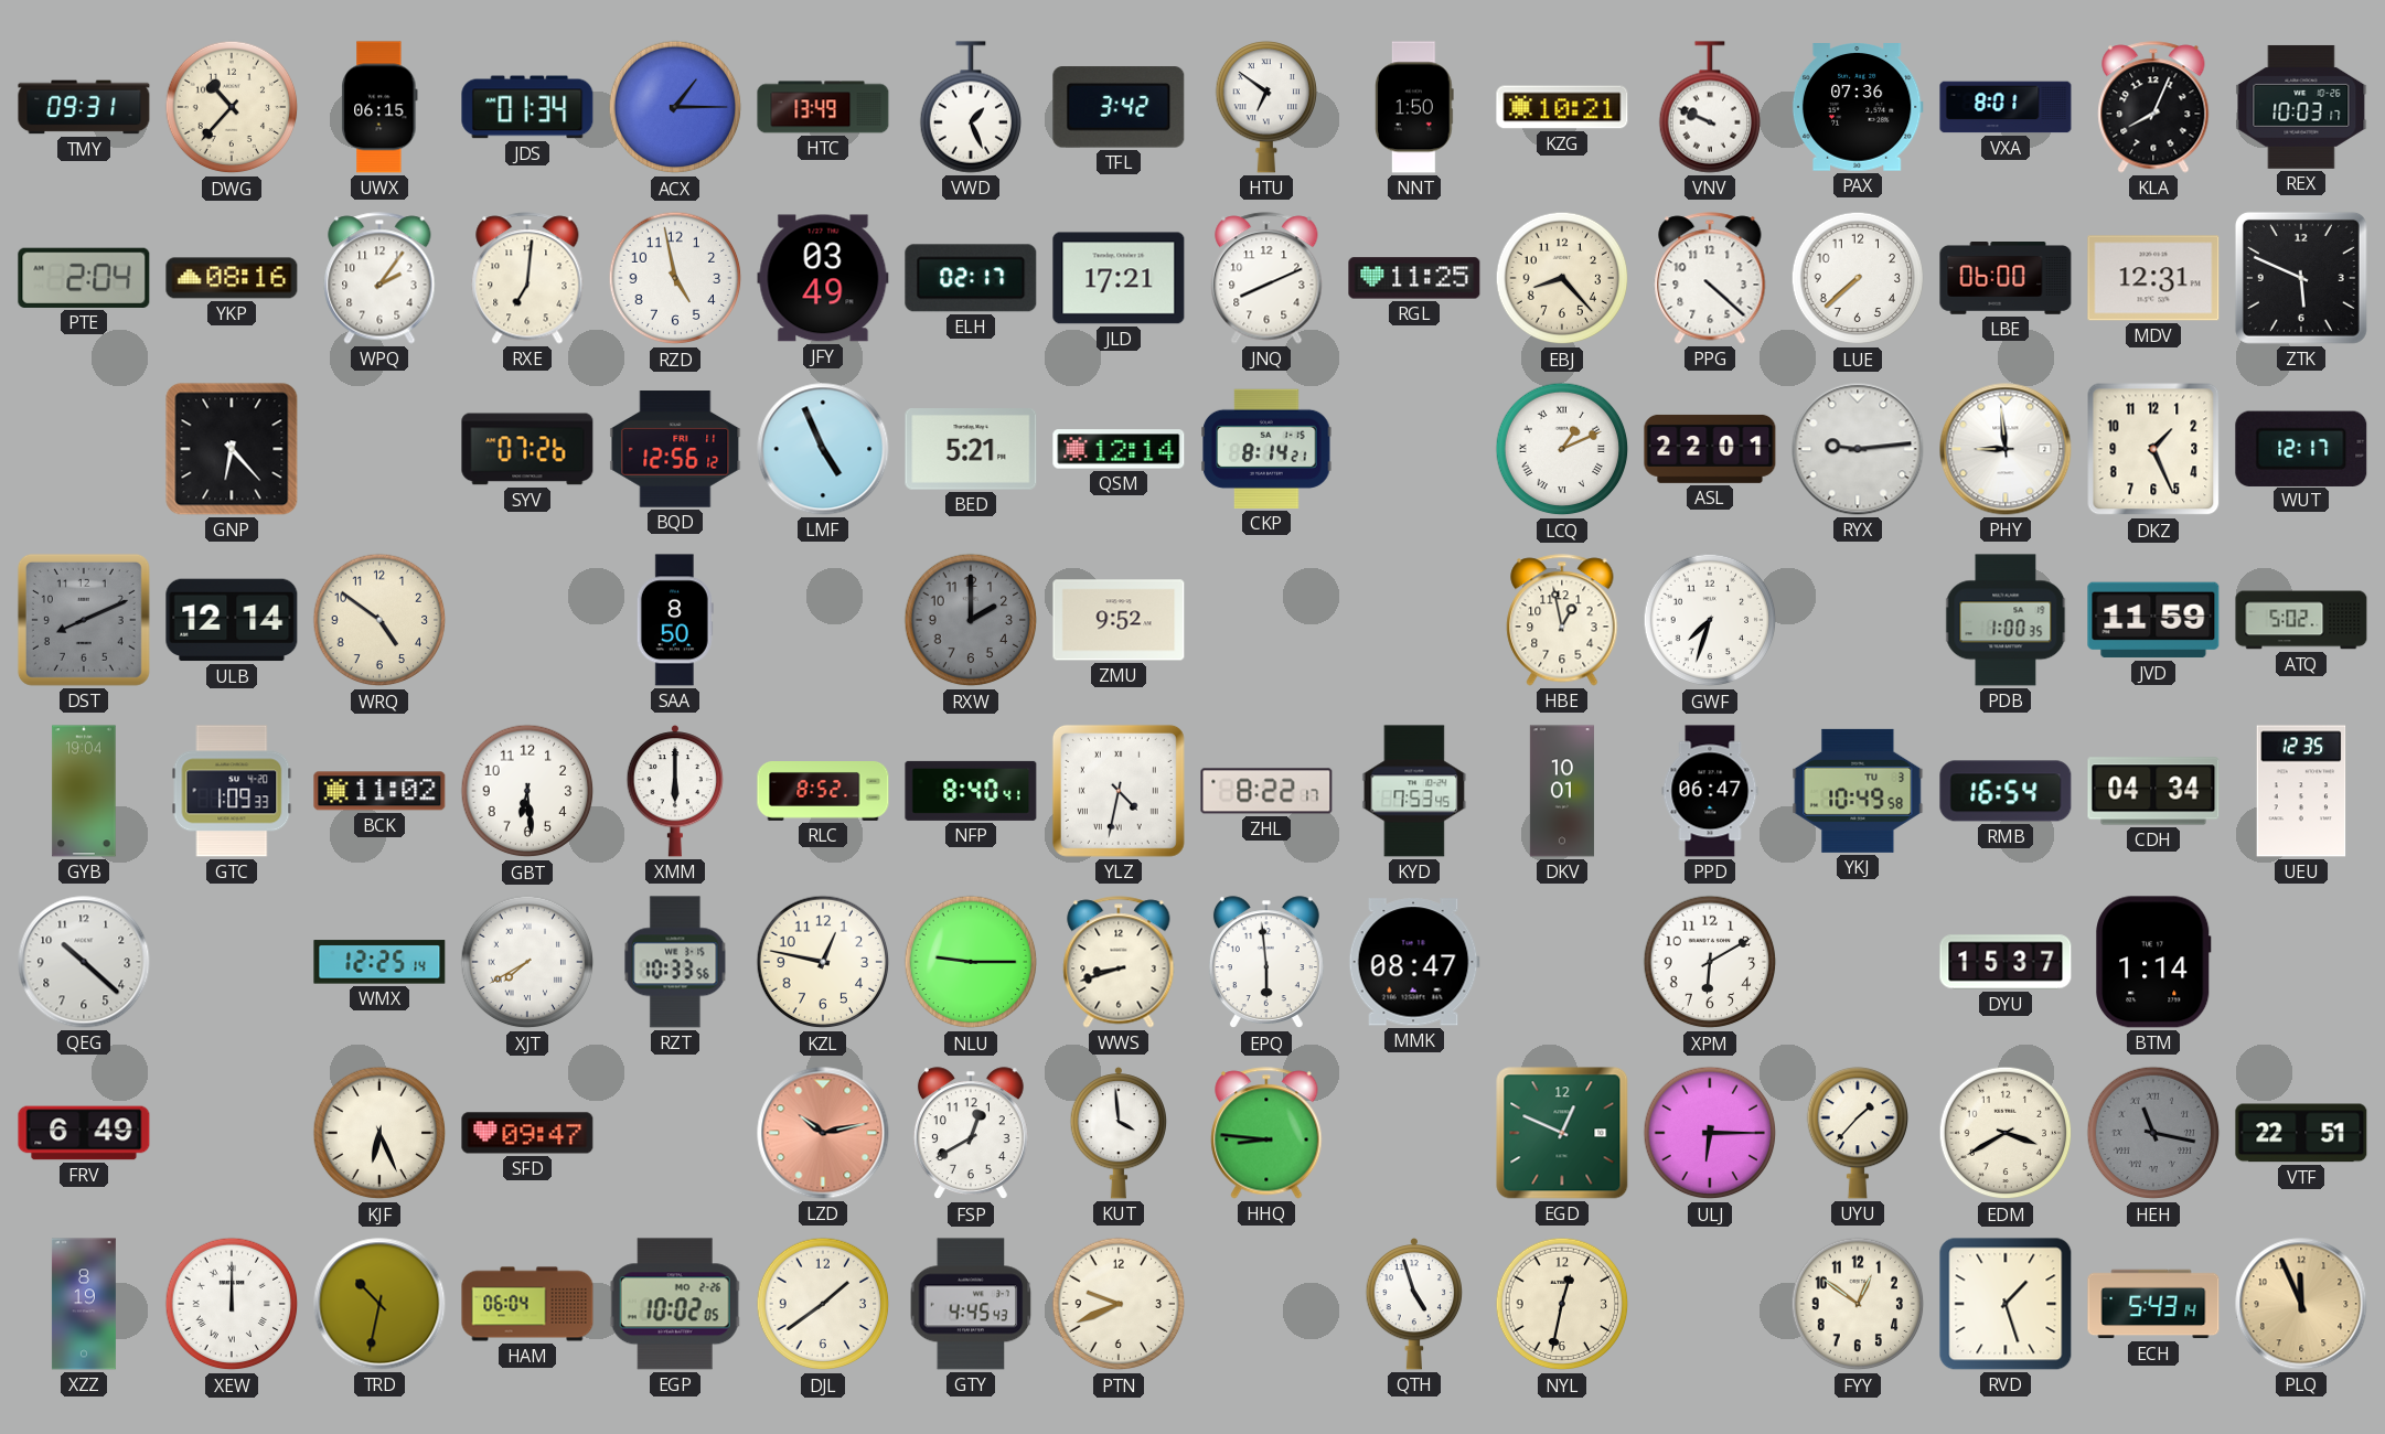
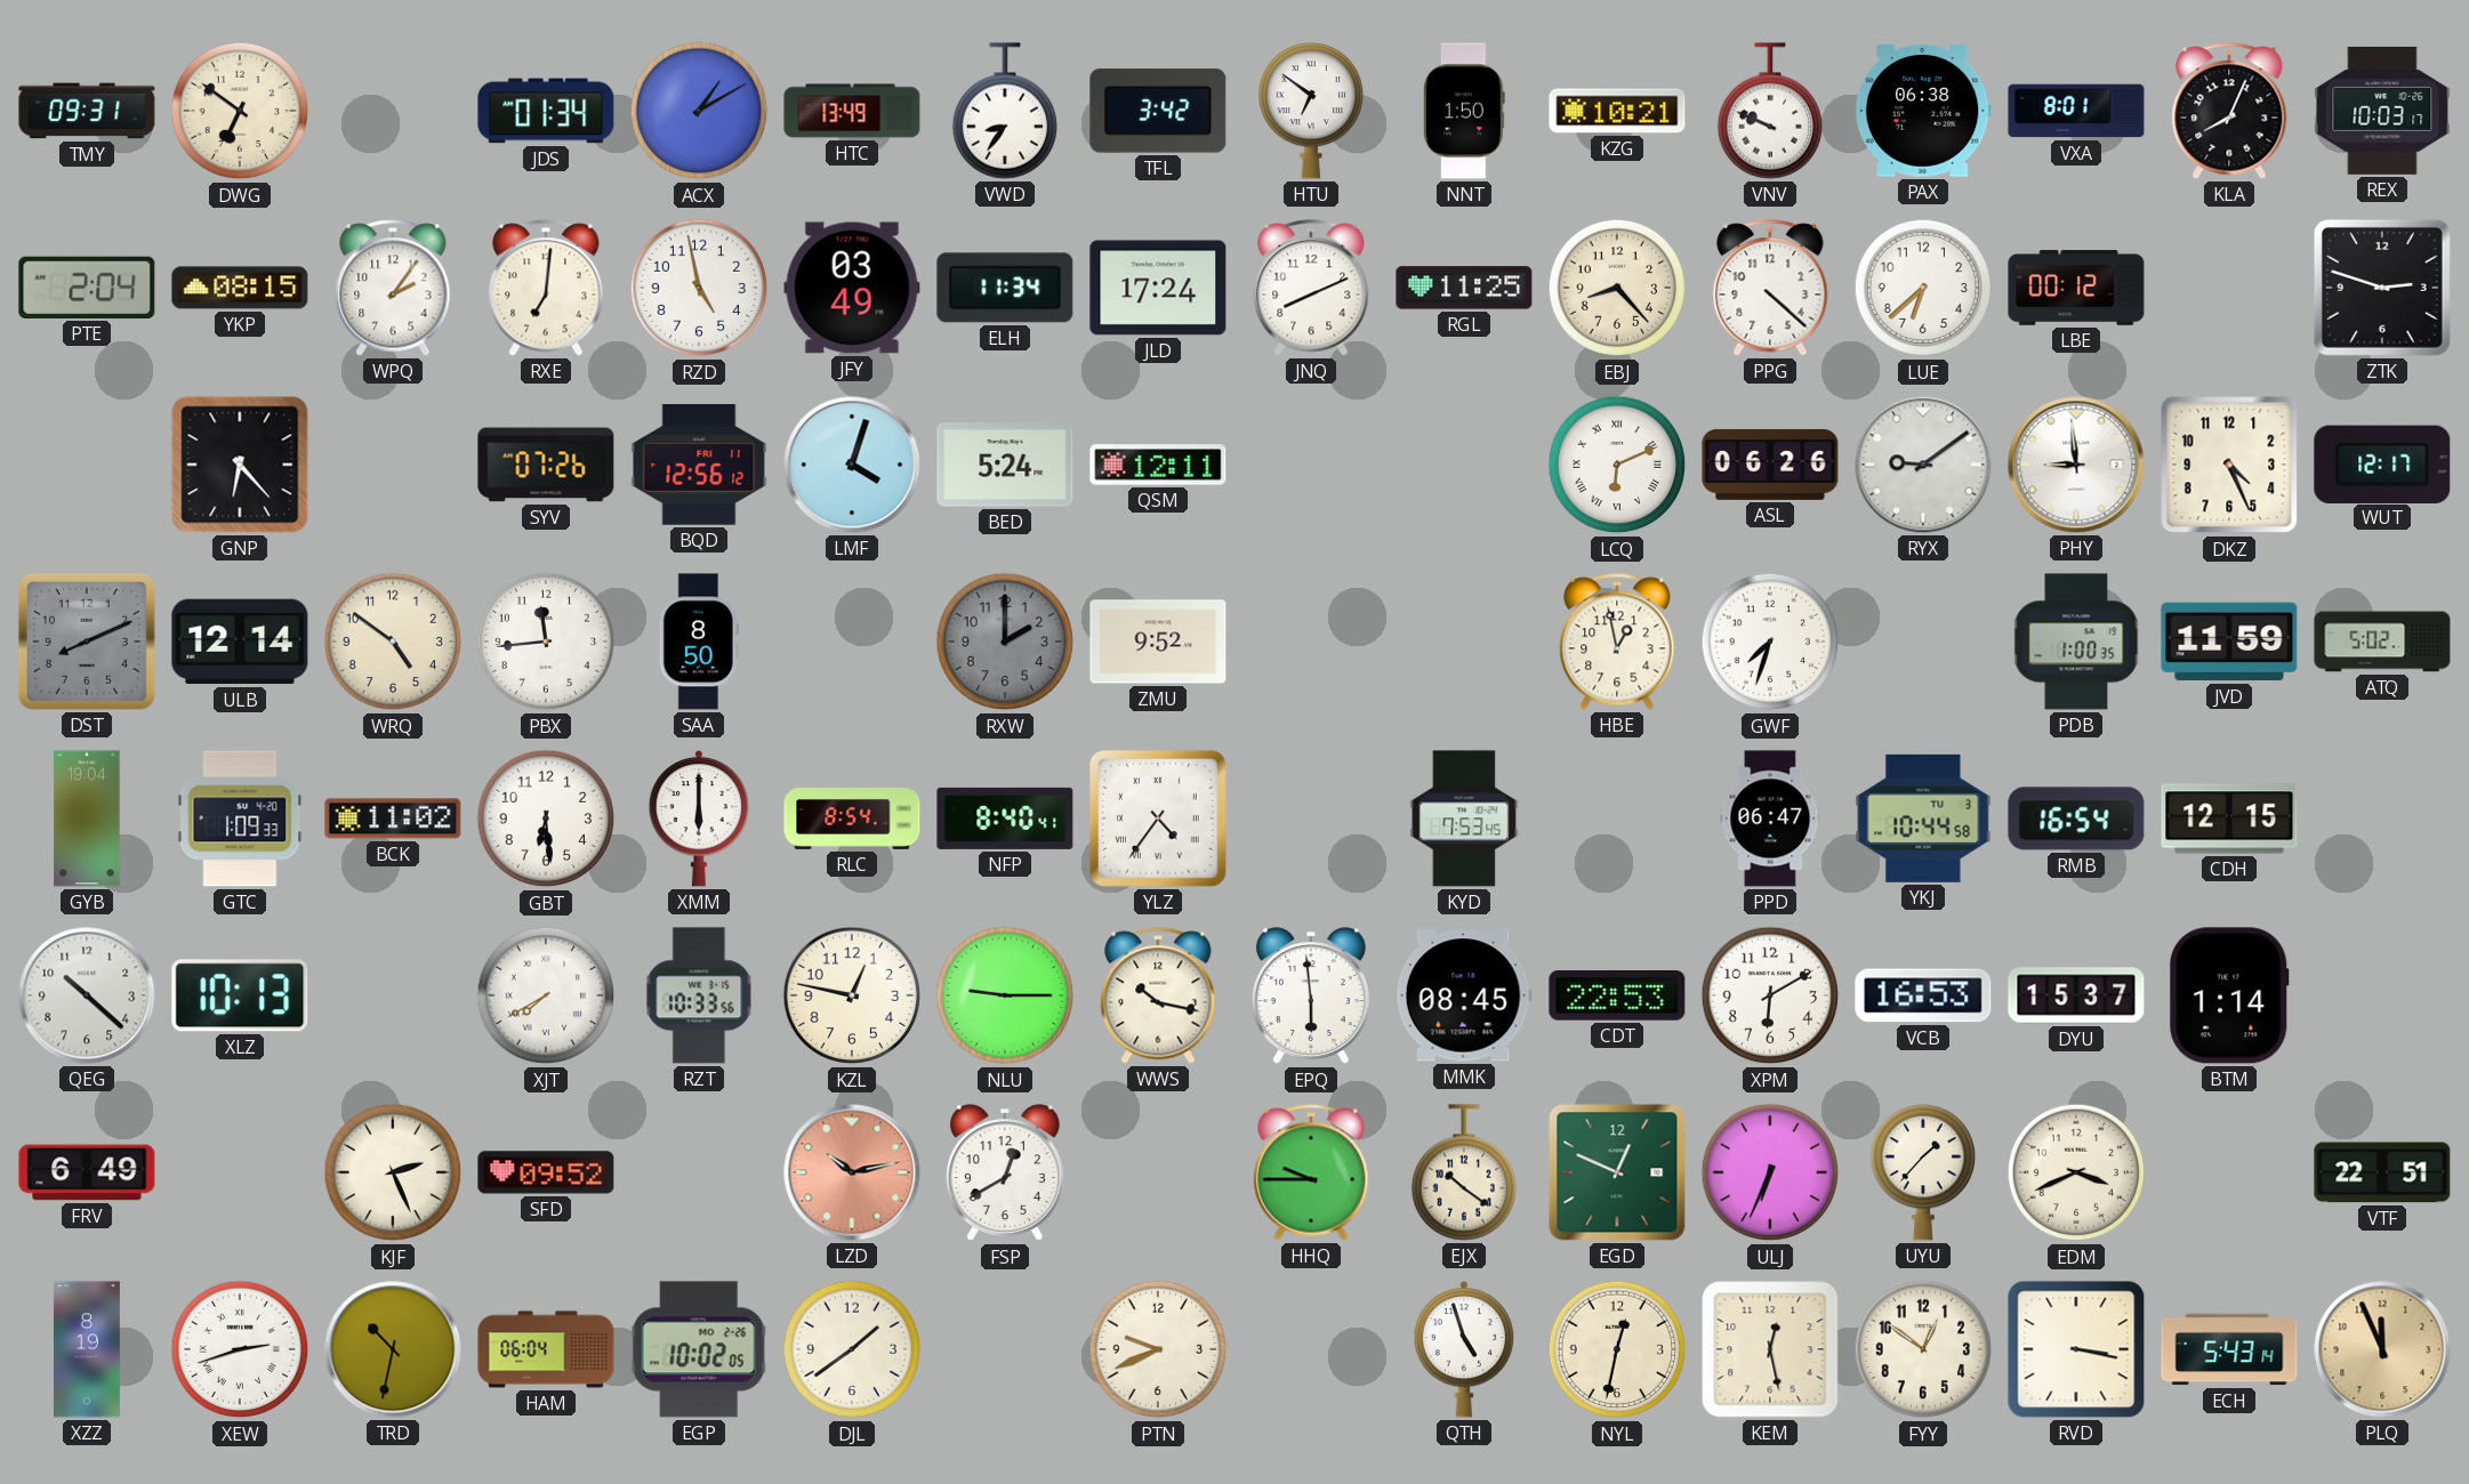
DWG: 10:37 -> 6:51
UWX: 06:15 -> none
ACX: 1:15 -> 1:10
VWD: 1:26 -> 8:36
PAX: 07:36 -> 06:38
YKP: 08:16 -> 08:15
ELH: 02:17 -> 11:34
JLD: 17:21 -> 17:24
LUE: 7:38 -> 6:38
LBE: 06:00 -> 00:12
MDV: 12:31 -> none
ZTK: 5:49 -> 2:48
LMF: 4:56 -> 4:03
BED: 5:21 -> 5:24
QSM: 12:14 -> 12:11
CKP: 8:14 -> none
LCQ: 1:11 -> 6:11
ASL: 22:01 -> 06:26
RYX: 9:14 -> 9:09
DKZ: 1:26 -> 4:26
PBX: none -> 11:44
RLC: 8:52 -> 8:54
YLZ: 4:32 -> 4:36
ZHL: 8:22 -> none
DKV: 10:01 -> none
YKJ: 10:49 -> 10:44
CDH: 04:34 -> 12:15
UEU: 12:35 -> none
XLZ: none -> 10:13
WMX: 12:25 -> none
WWS: 8:42 -> 10:17
MMK: 08:47 -> 08:45
CDT: none -> 22:53
VCB: none -> 16:53
KJF: 6:26 -> 2:26
SFD: 09:47 -> 09:52
KUT: 3:59 -> none
HHQ: 8:46 -> 9:45
EJX: none -> 10:21
ULJ: 6:15 -> 6:34
EDM: 3:40 -> 3:41
HEH: 11:17 -> none
XEW: 12:00 -> 2:42
GTY: 4:45 -> none
KEM: none -> 12:28
RVD: 1:27 -> 3:17
